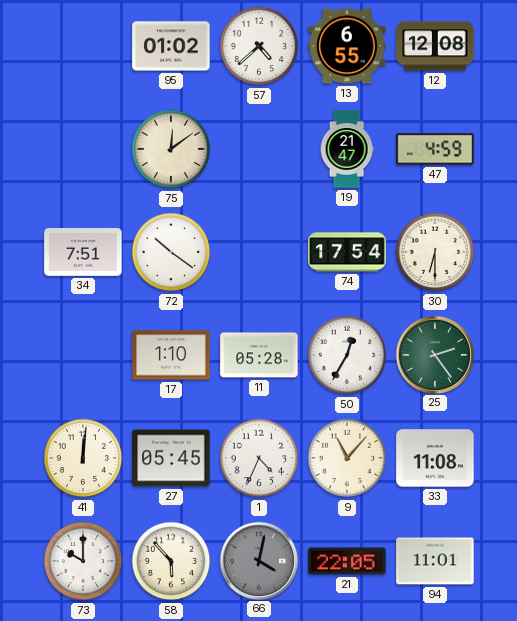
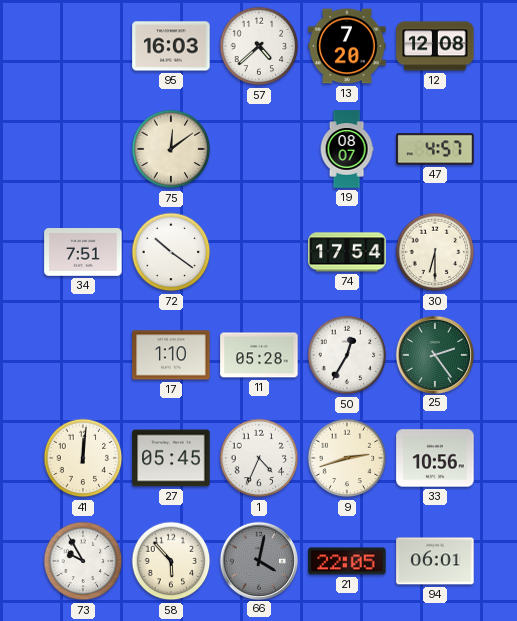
95: 01:02 -> 16:03
13: 6:55 -> 7:20
19: 21:47 -> 08:07
47: 4:59 -> 4:57
9: 11:07 -> 2:42
33: 11:08 -> 10:56
73: 10:00 -> 9:55
94: 11:01 -> 06:01
